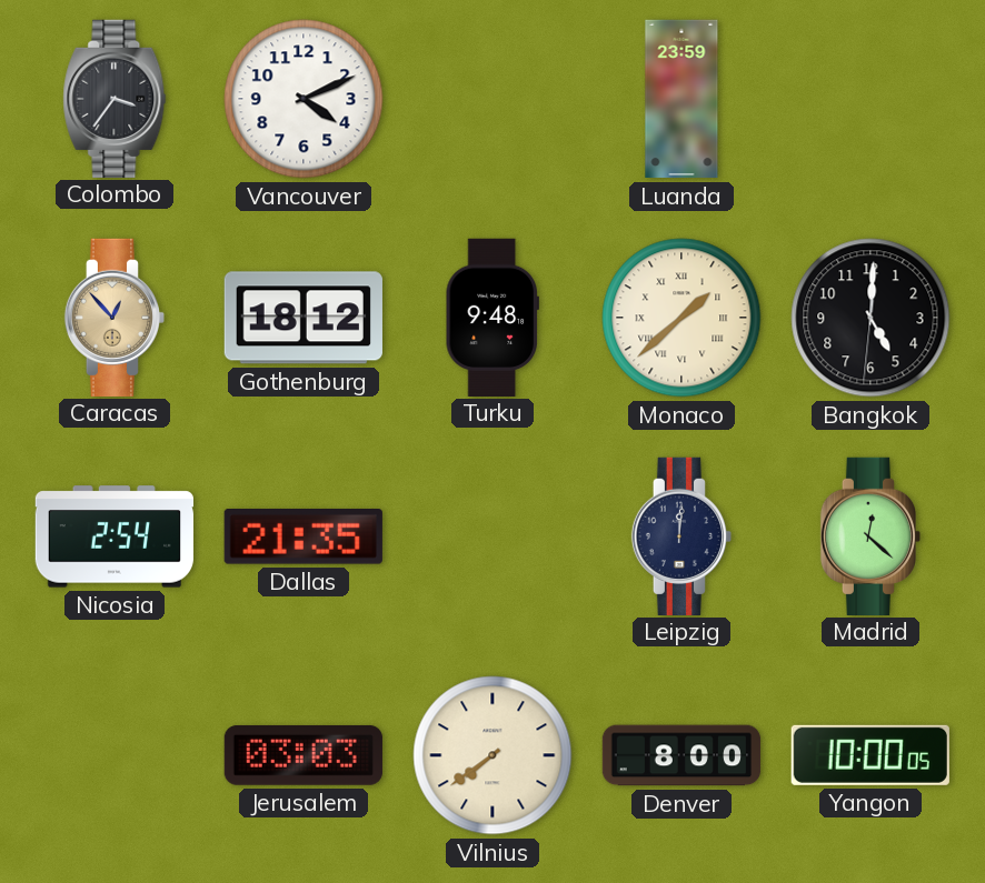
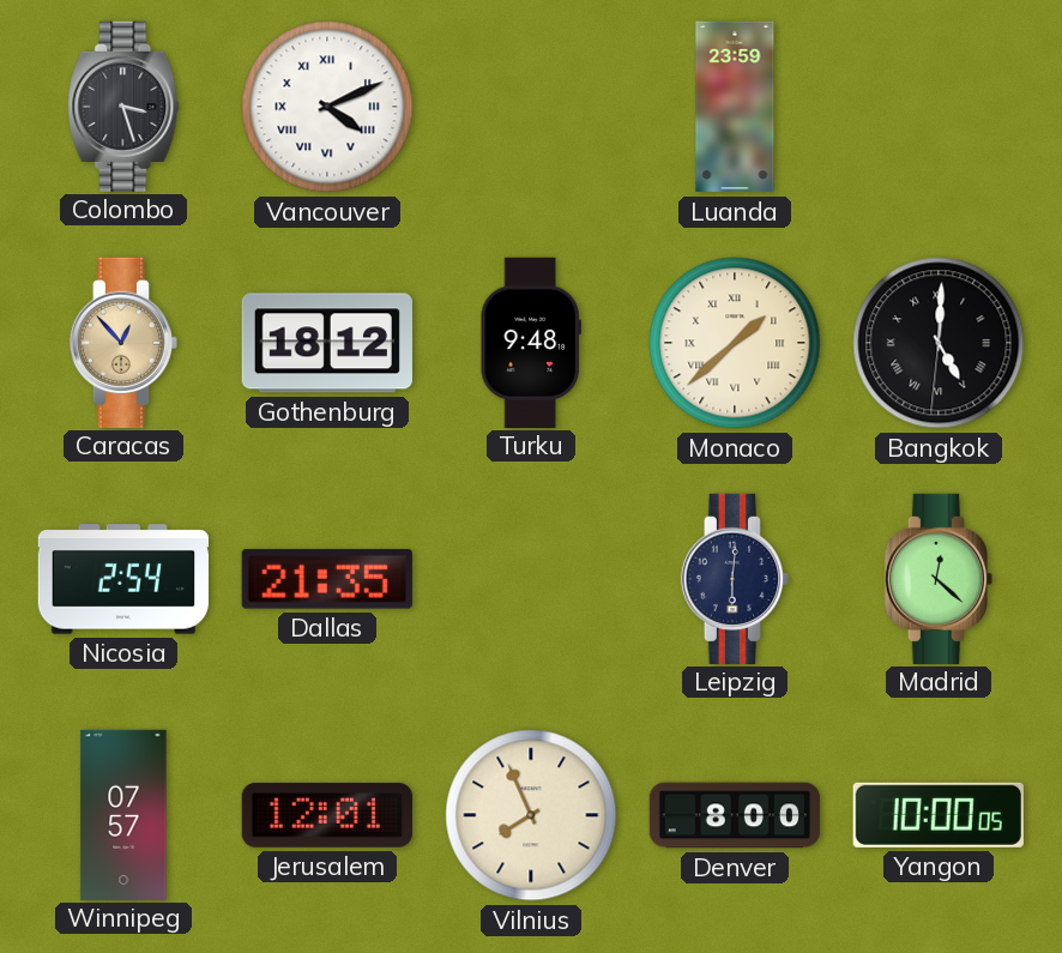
Colombo: 3:36 -> 3:27
Vancouver numerals: Arabic -> Roman
Bangkok numerals: Arabic -> Roman
Leipzig: 12:01 -> 6:01
Winnipeg: none -> 07:57
Jerusalem: 03:03 -> 12:01
Vilnius: 7:39 -> 7:56
